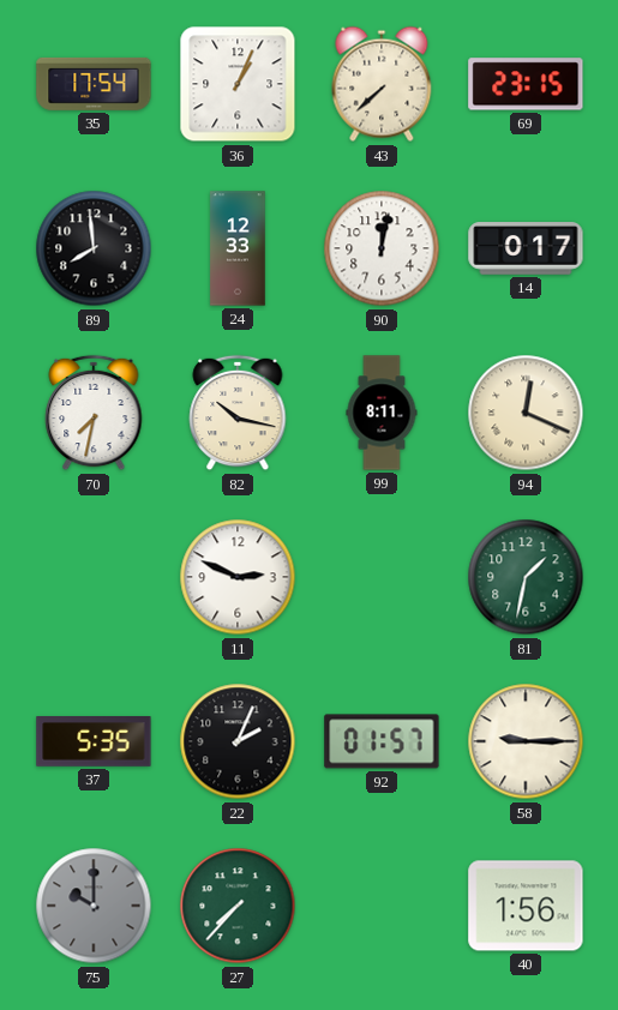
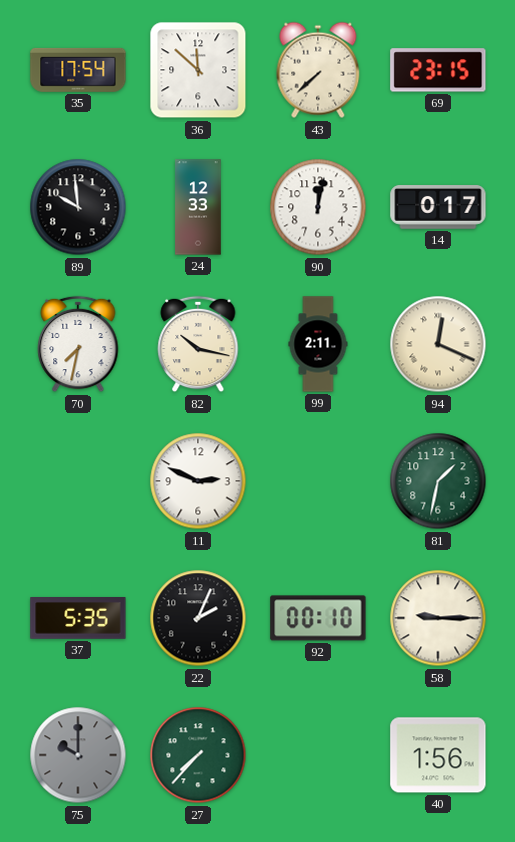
36: 1:04 -> 11:52
89: 7:59 -> 9:59
99: 8:11 -> 2:11
92: 01:57 -> 00:10
